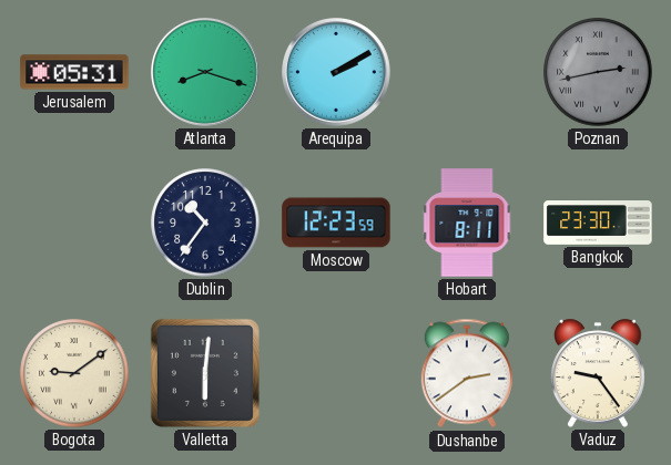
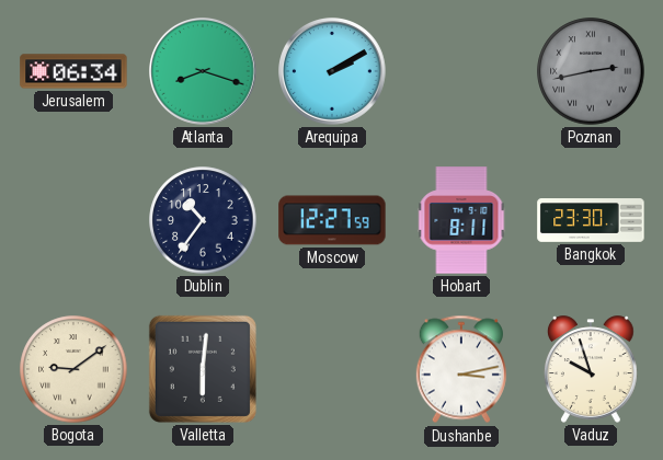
Jerusalem: 05:31 -> 06:34
Moscow: 12:23 -> 12:27
Dushanbe: 2:39 -> 3:13
Vaduz: 9:24 -> 9:57
